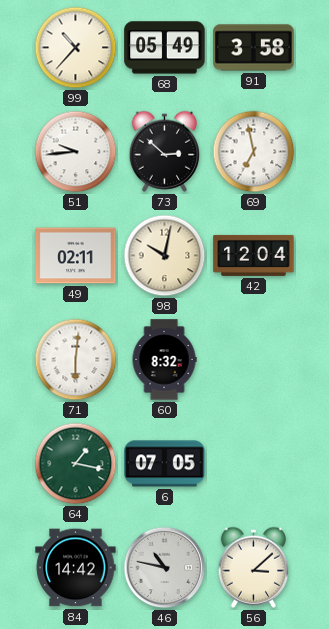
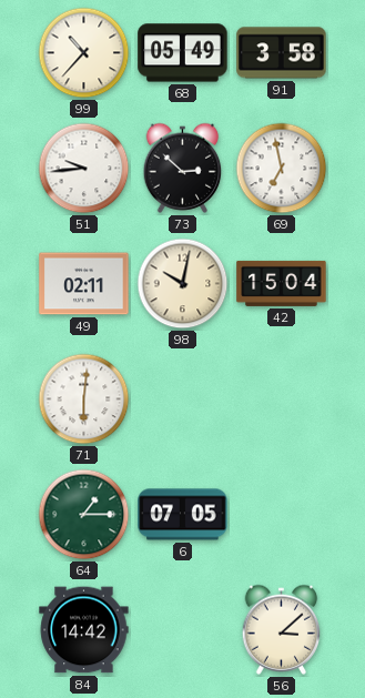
42: 12:04 -> 15:04
60: 8:32 -> none
64: 1:17 -> 1:15
46: 10:47 -> none
